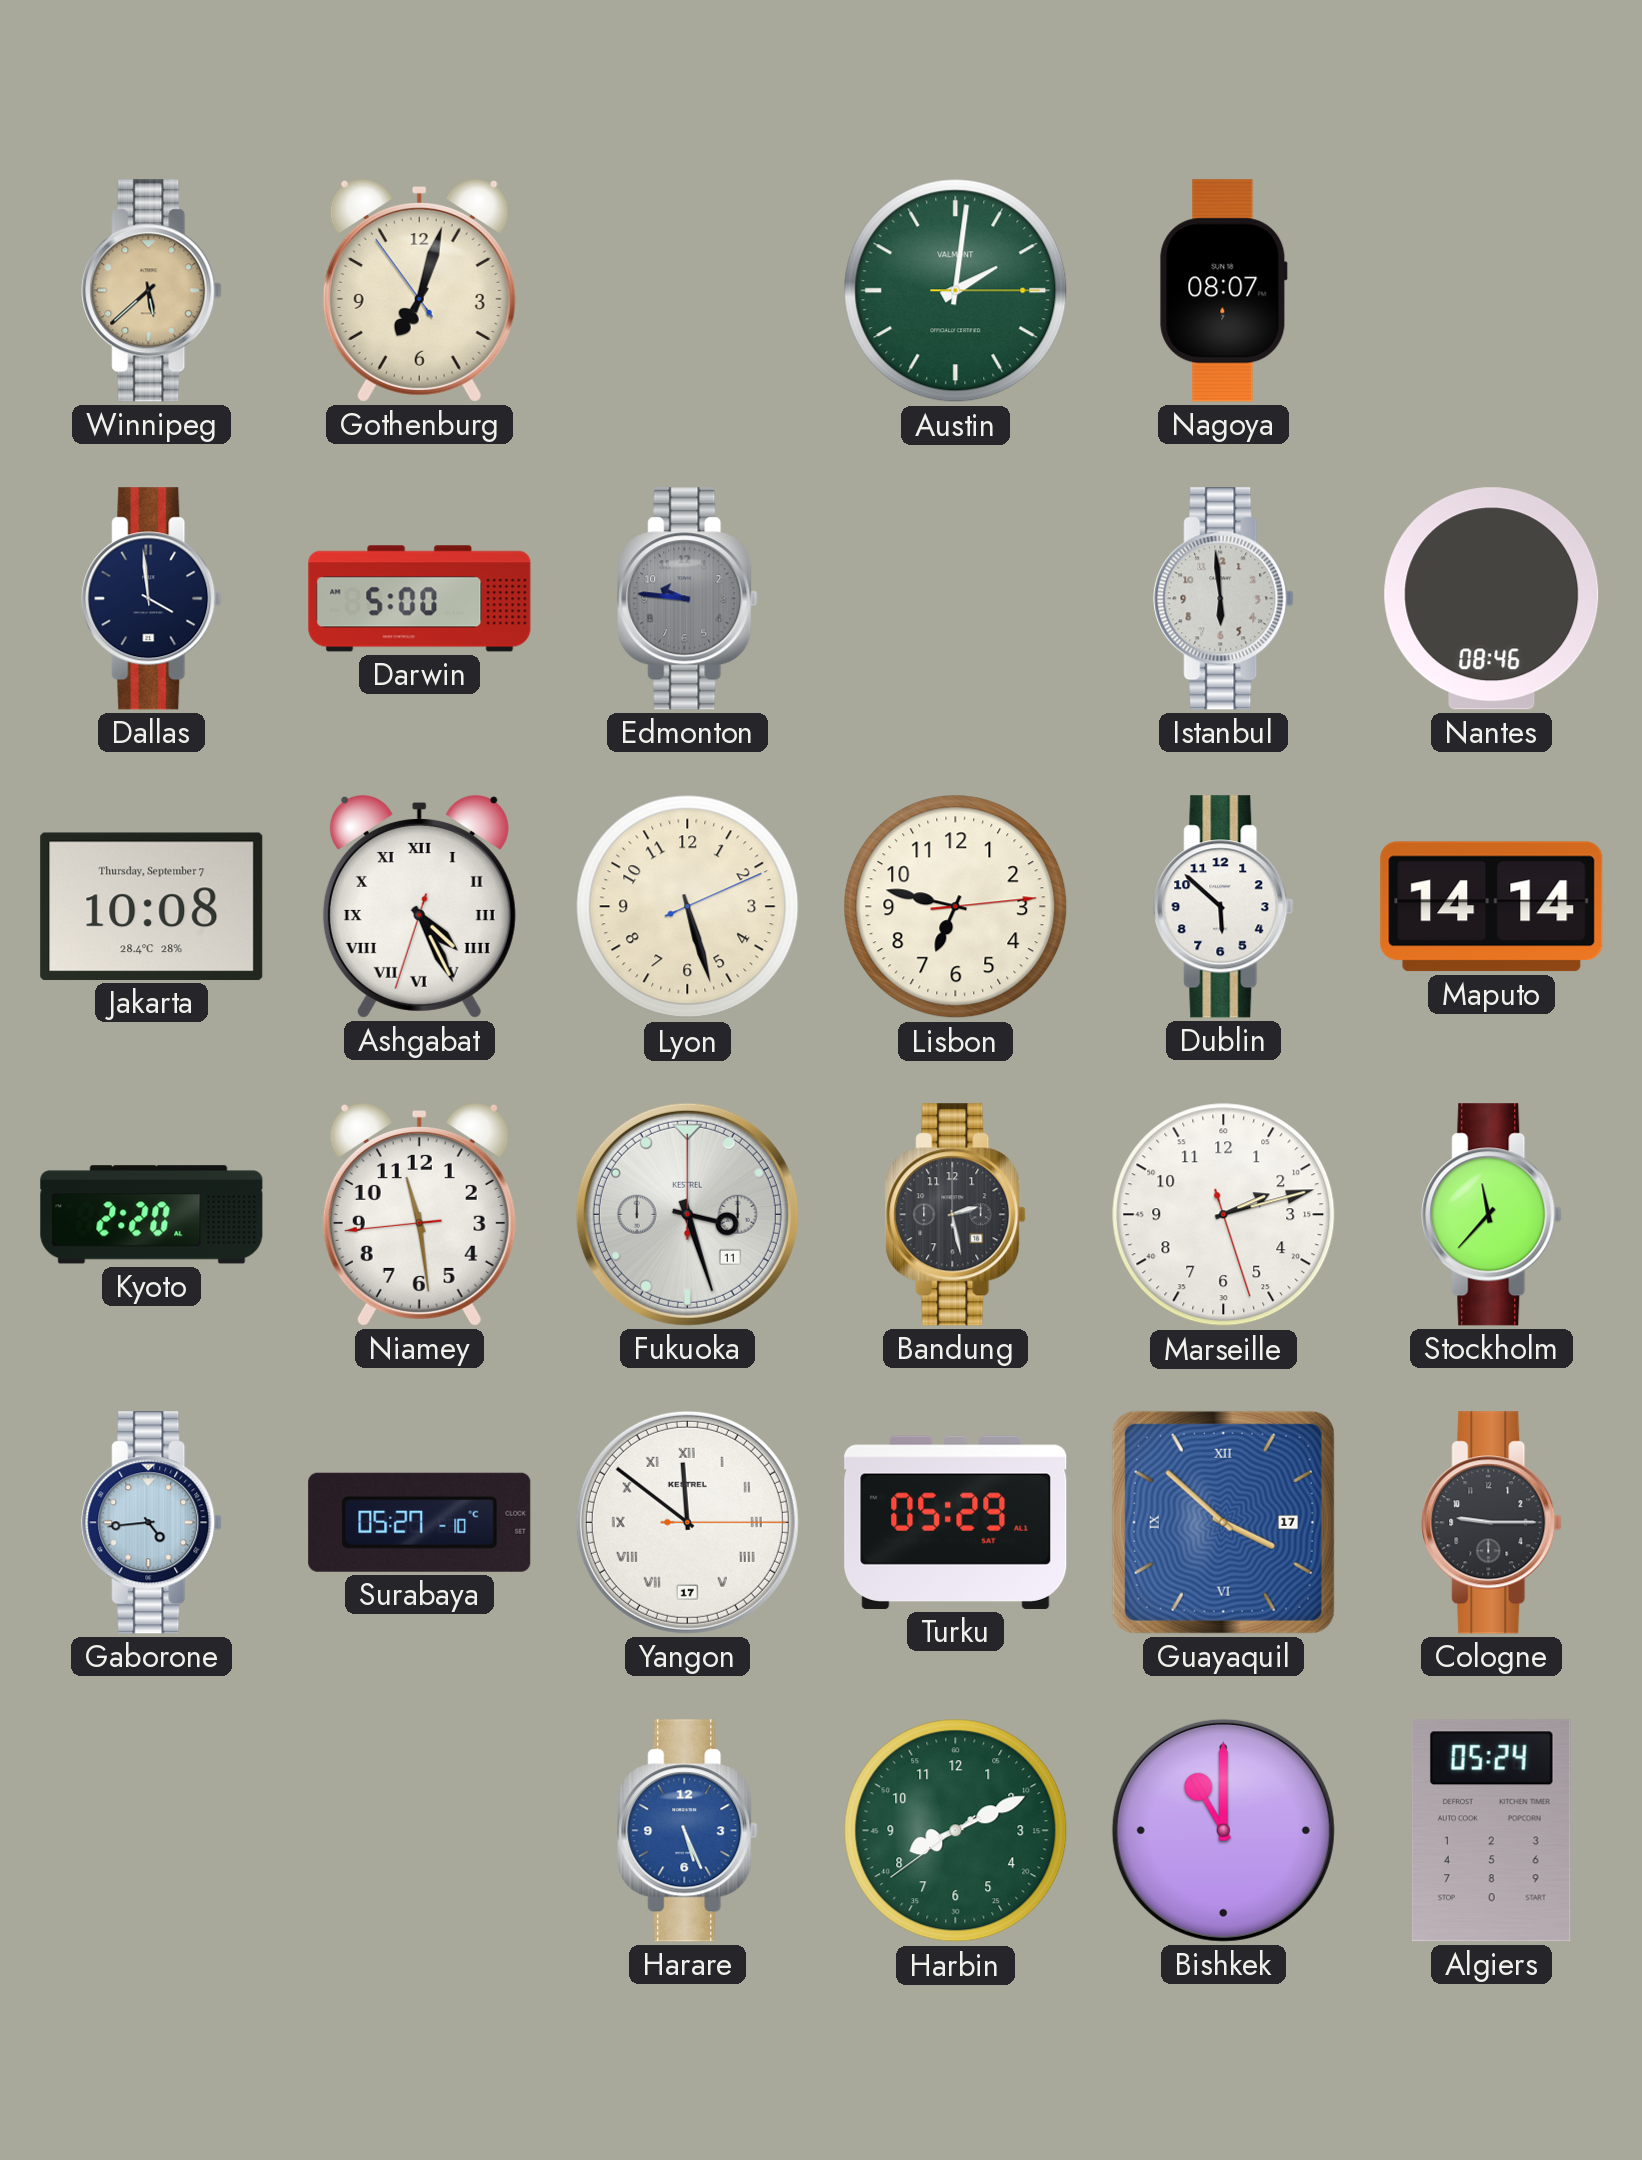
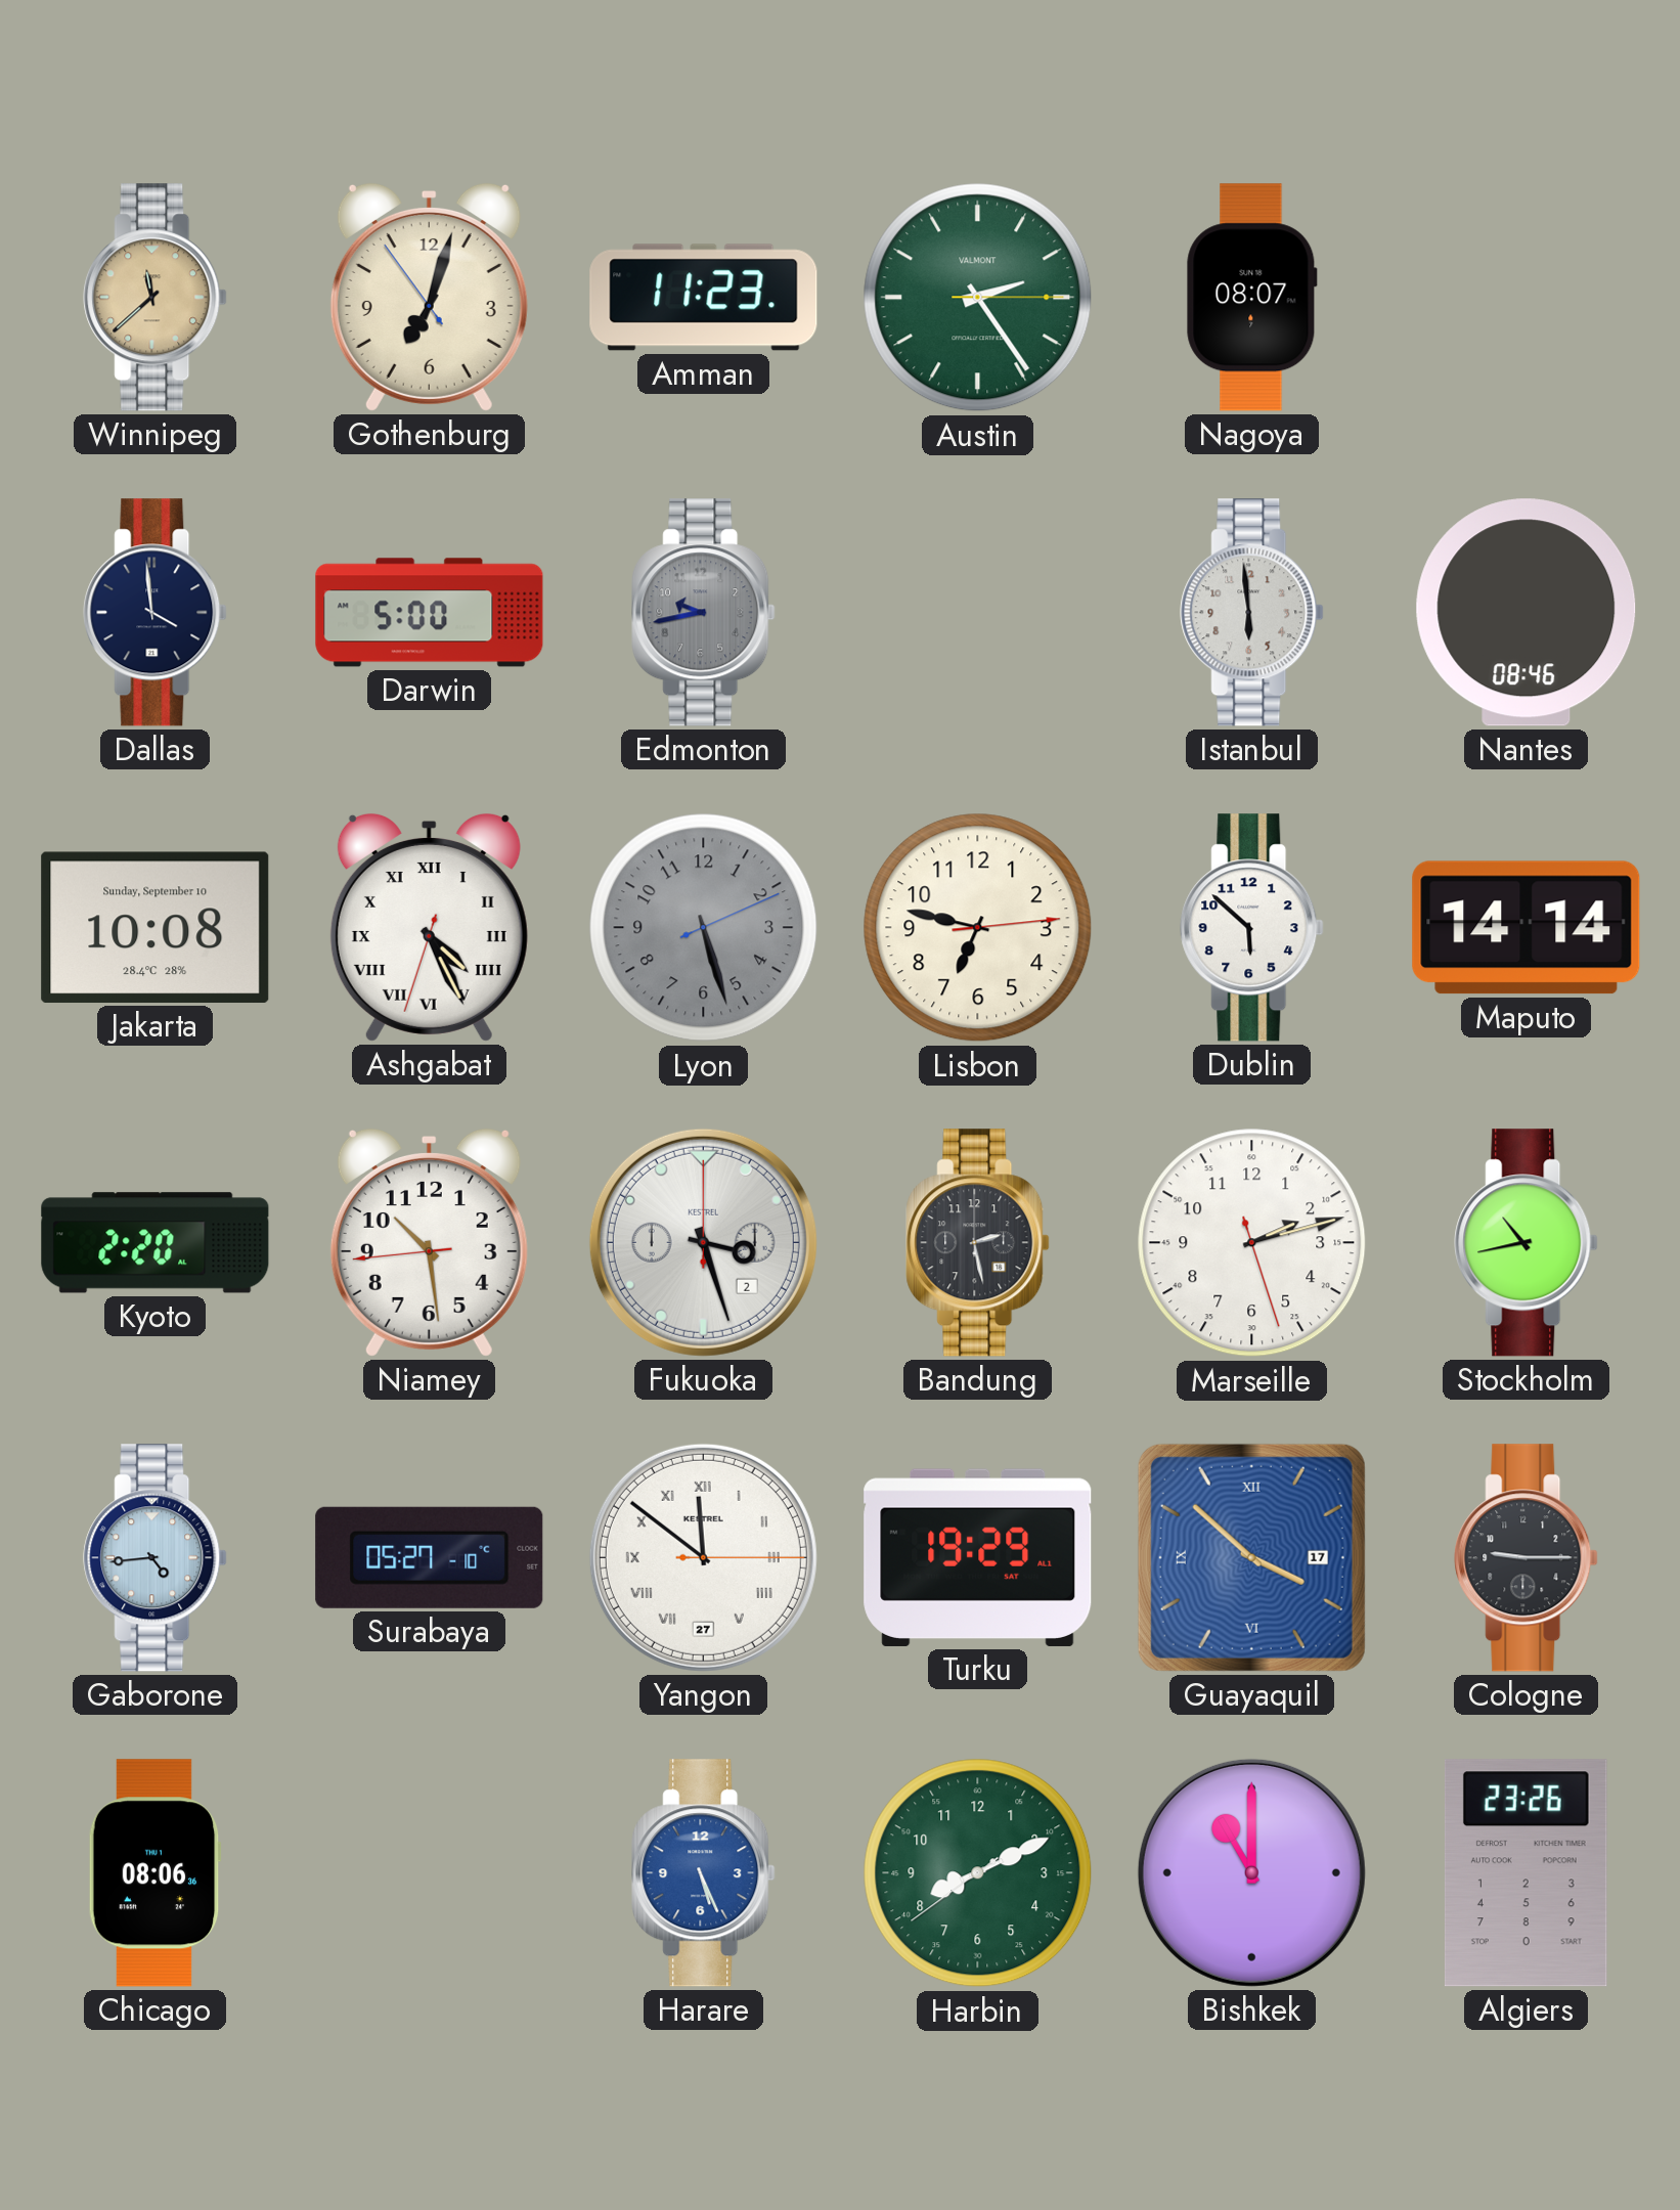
Winnipeg: 5:38 -> 11:38
Amman: none -> 11:23
Austin: 2:01 -> 2:24
Edmonton: 9:46 -> 9:43
Jakarta date: Thursday, September 7 -> Sunday, September 10
Lyon dial: cream -> grey
Niamey: 11:28 -> 10:28
Fukuoka date: 11 -> 2
Stockholm: 11:37 -> 10:43
Yangon date: 17 -> 27
Turku: 05:29 -> 19:29
Chicago: none -> 08:06
Algiers: 05:24 -> 23:26
